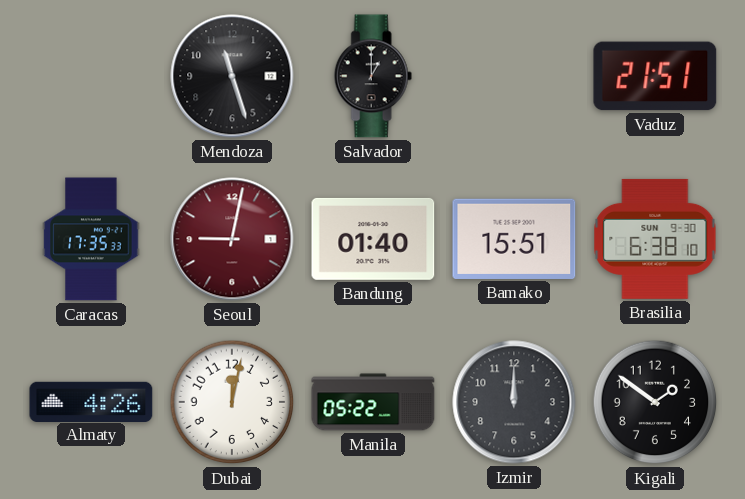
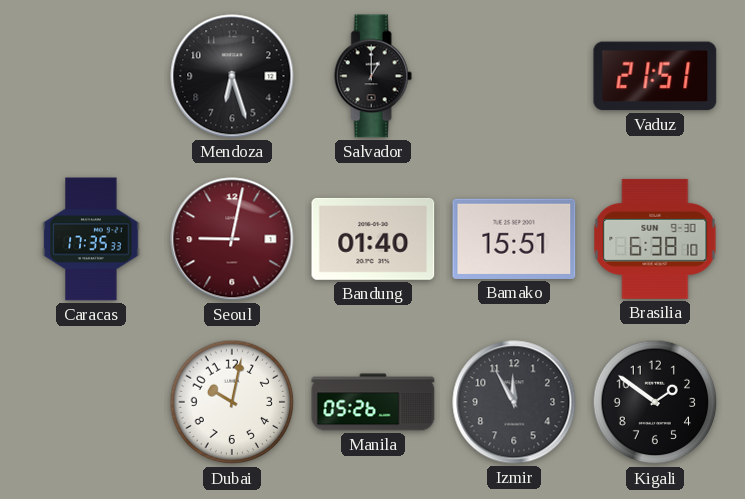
Mendoza: 11:27 -> 6:27
Almaty: 4:26 -> none
Dubai: 12:02 -> 10:02
Manila: 05:22 -> 05:26
Izmir: 12:00 -> 11:55
